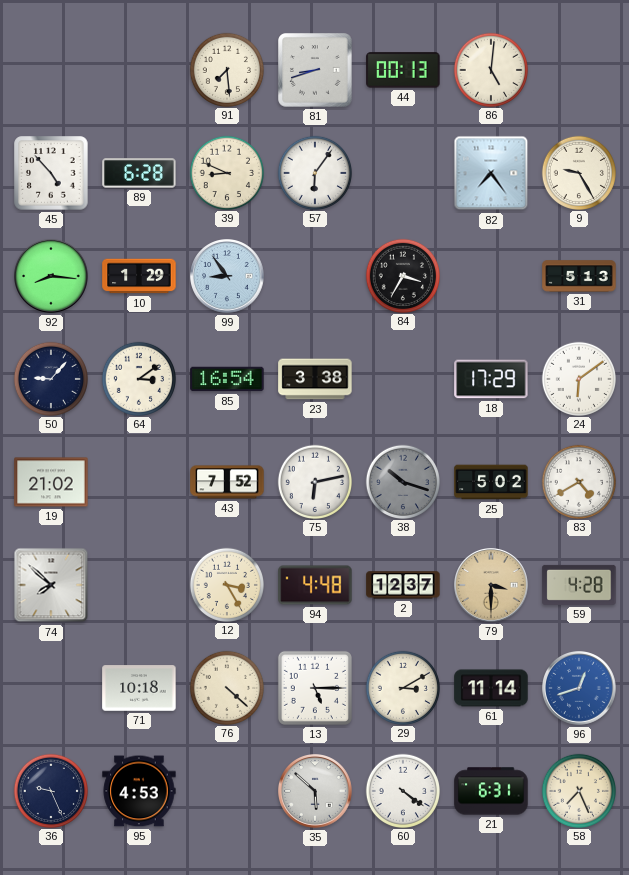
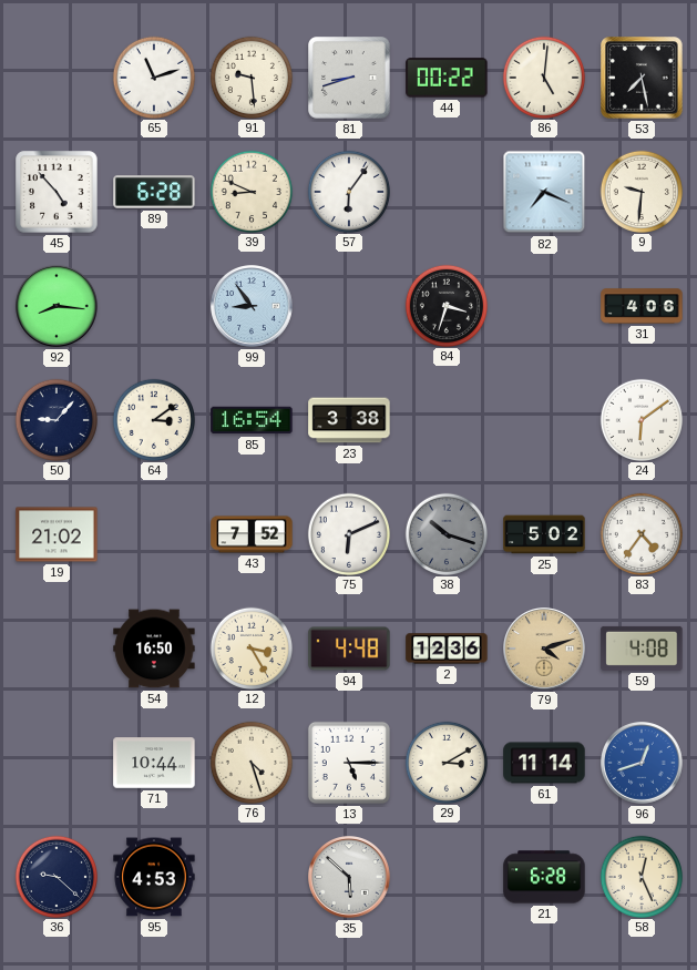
65: none -> 11:12
91: 7:29 -> 9:29
44: 00:13 -> 00:22
53: none -> 7:28
82: 7:24 -> 7:19
9: 9:25 -> 9:31
10: 1:29 -> none
84: 3:35 -> 3:33
31: 5:13 -> 4:06
18: 17:29 -> none
75: 6:13 -> 6:11
83: 4:40 -> 4:36
74: 7:52 -> none
54: none -> 16:50
2: 12:37 -> 12:36
79: 3:30 -> 4:12
59: 4:28 -> 4:08
71: 10:18 -> 10:44
76: 4:22 -> 4:27
36: 9:26 -> 9:22
60: 4:21 -> none
21: 6:31 -> 6:28
58: 7:26 -> 12:26
